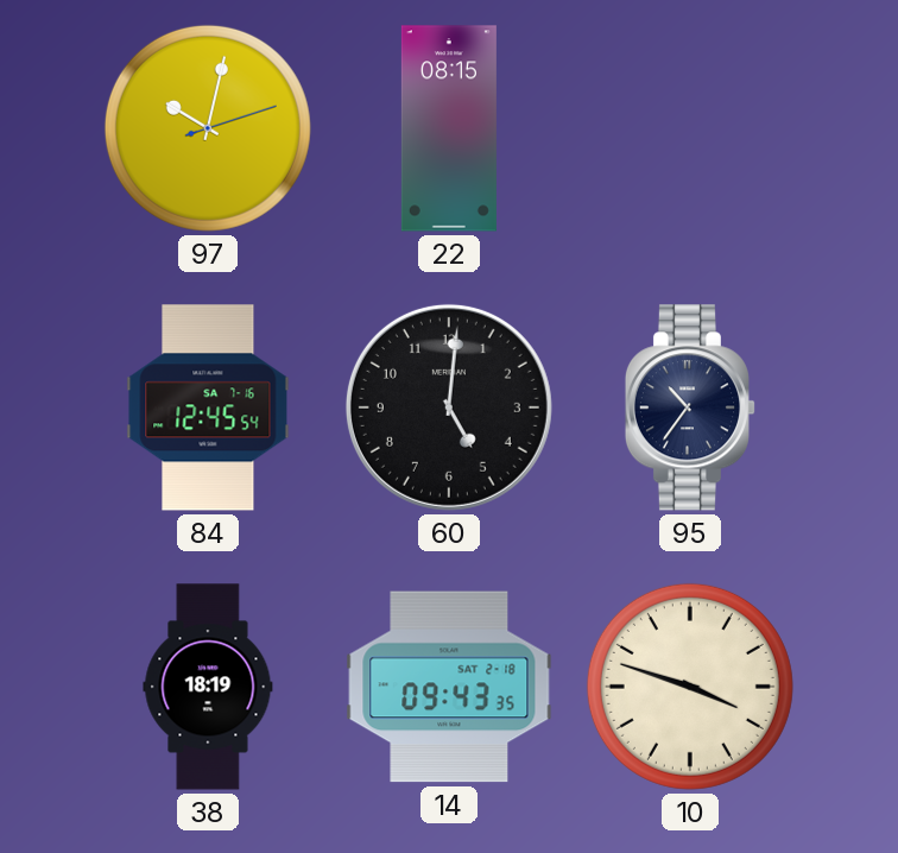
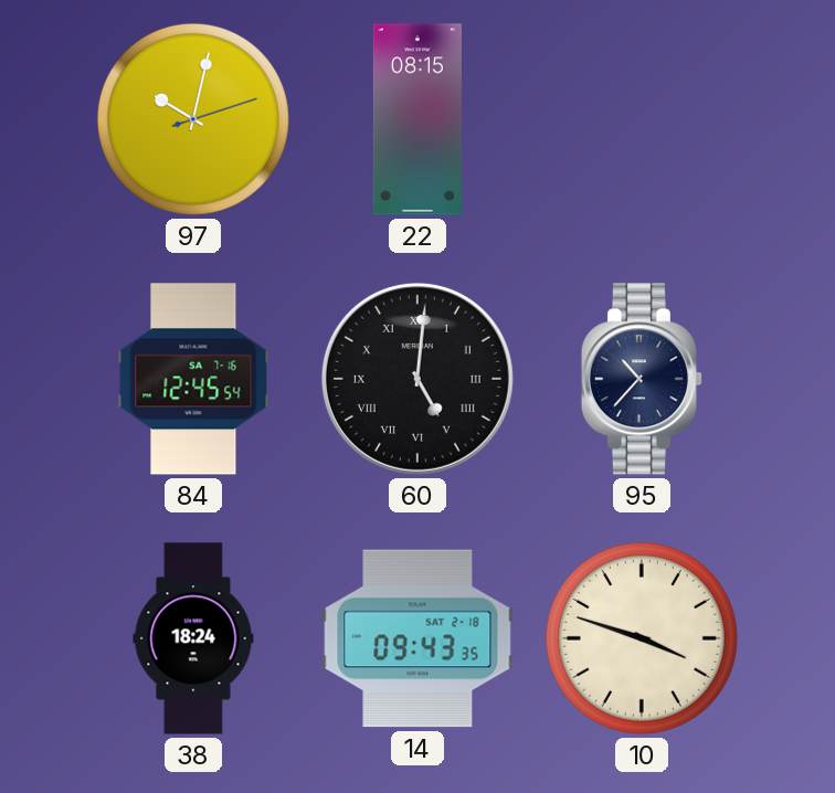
60 numerals: Arabic -> Roman
95: 10:36 -> 10:37
38: 18:19 -> 18:24
